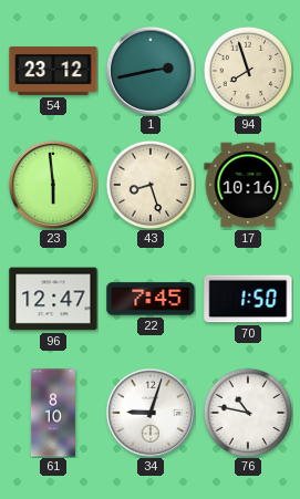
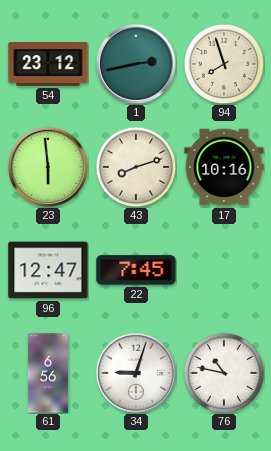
43: 8:27 -> 8:12
70: 1:50 -> none
61: 8:10 -> 6:56
